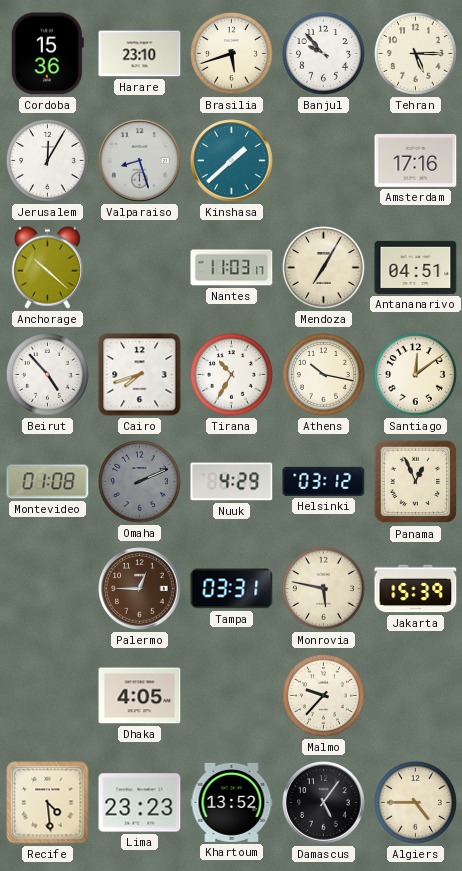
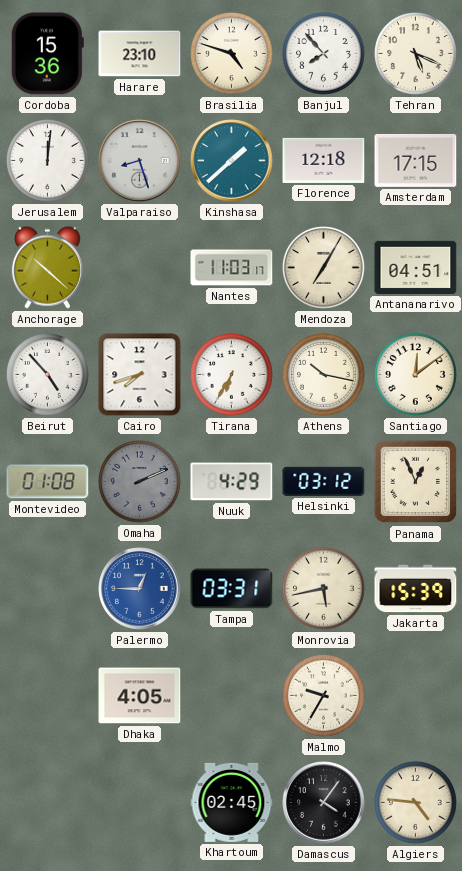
Brasilia: 5:42 -> 4:48
Banjul: 9:53 -> 7:53
Tehran: 5:15 -> 5:19
Jerusalem: 12:05 -> 12:01
Florence: none -> 12:18
Amsterdam: 17:16 -> 17:15
Tirana: 10:35 -> 6:35
Palermo dial: brown -> blue
Monrovia: 5:47 -> 5:43
Malmo: 9:37 -> 9:35
Recife: 4:29 -> none
Lima: 23:23 -> none
Khartoum: 13:52 -> 02:45
Damascus: 5:06 -> 4:06
Algiers: 4:45 -> 4:46
